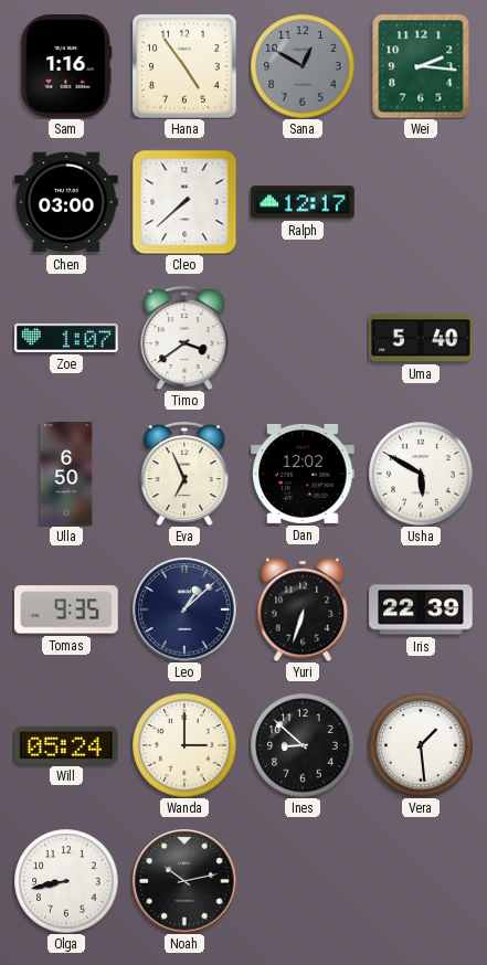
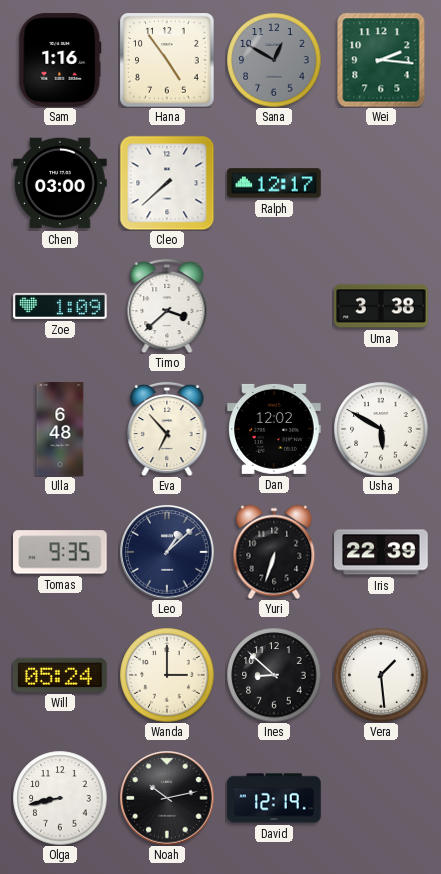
Zoe: 1:07 -> 1:09
Timo: 3:39 -> 3:38
Uma: 5:40 -> 3:38
Ulla: 6:50 -> 6:48
Eva: 6:56 -> 6:53
David: none -> 12:19
